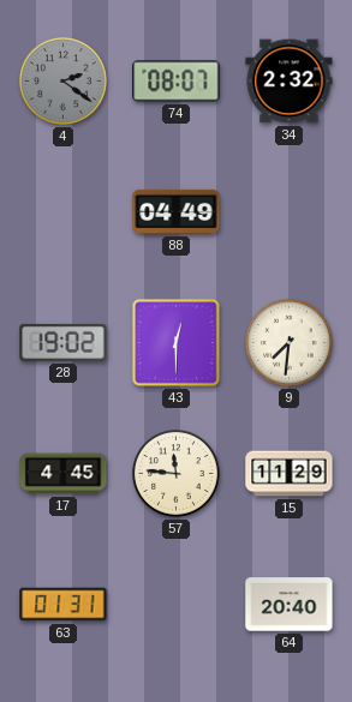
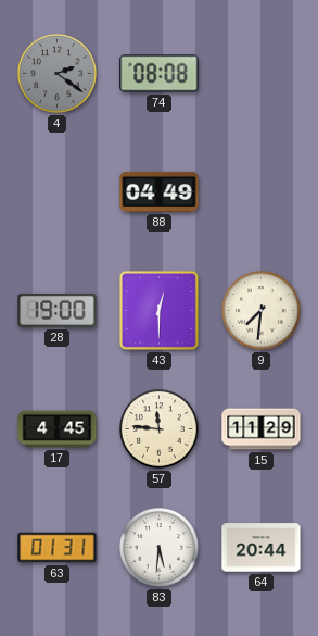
74: 08:07 -> 08:08
34: 2:32 -> none
28: 19:02 -> 19:00
83: none -> 5:31
64: 20:40 -> 20:44
